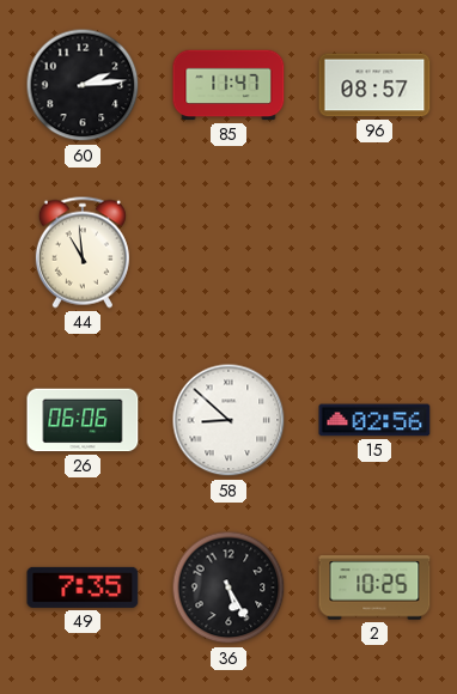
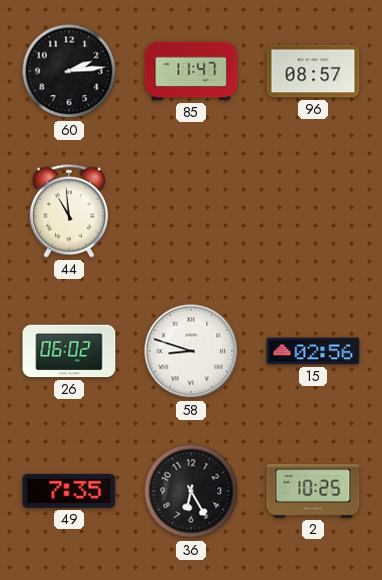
26: 06:06 -> 06:02
58: 8:52 -> 8:48
36: 5:25 -> 6:25
